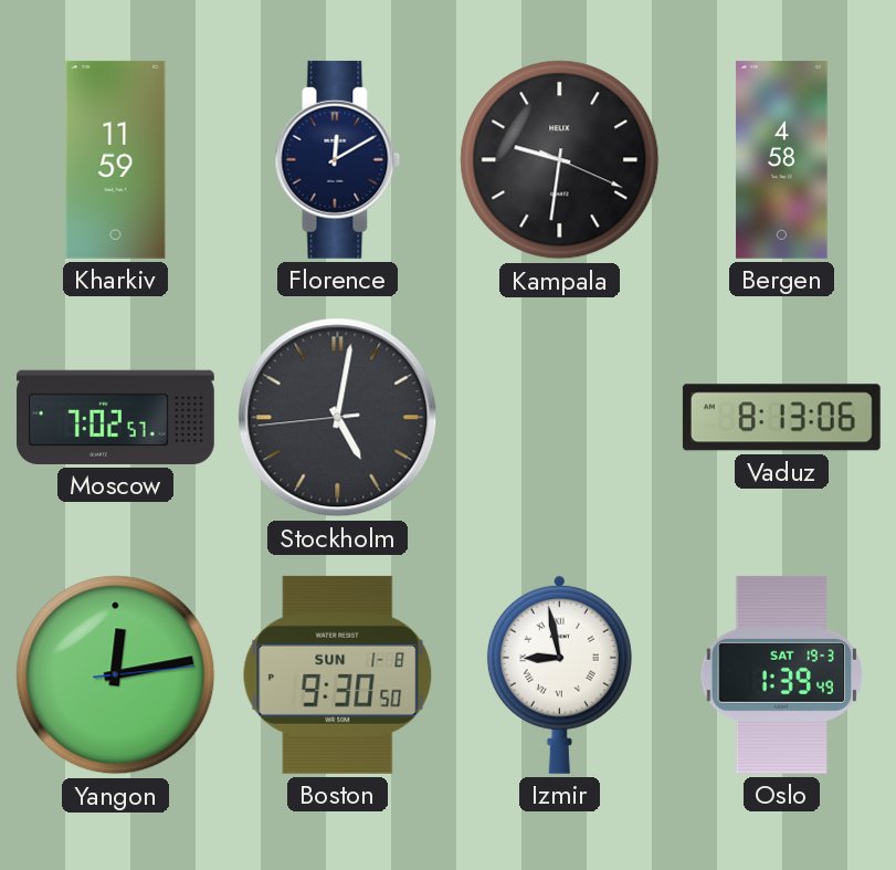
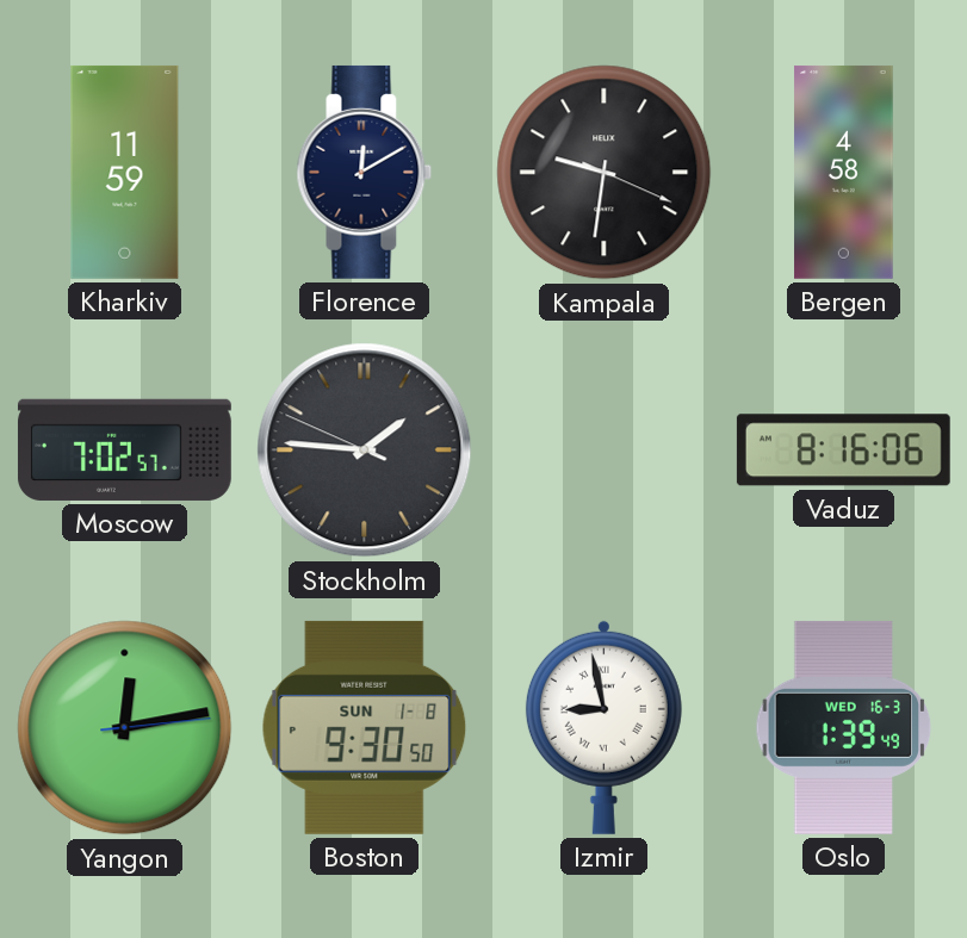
Stockholm: 5:01 -> 1:45
Vaduz: 8:13 -> 8:16
Oslo date: SAT 19-3 -> WED 16-3
